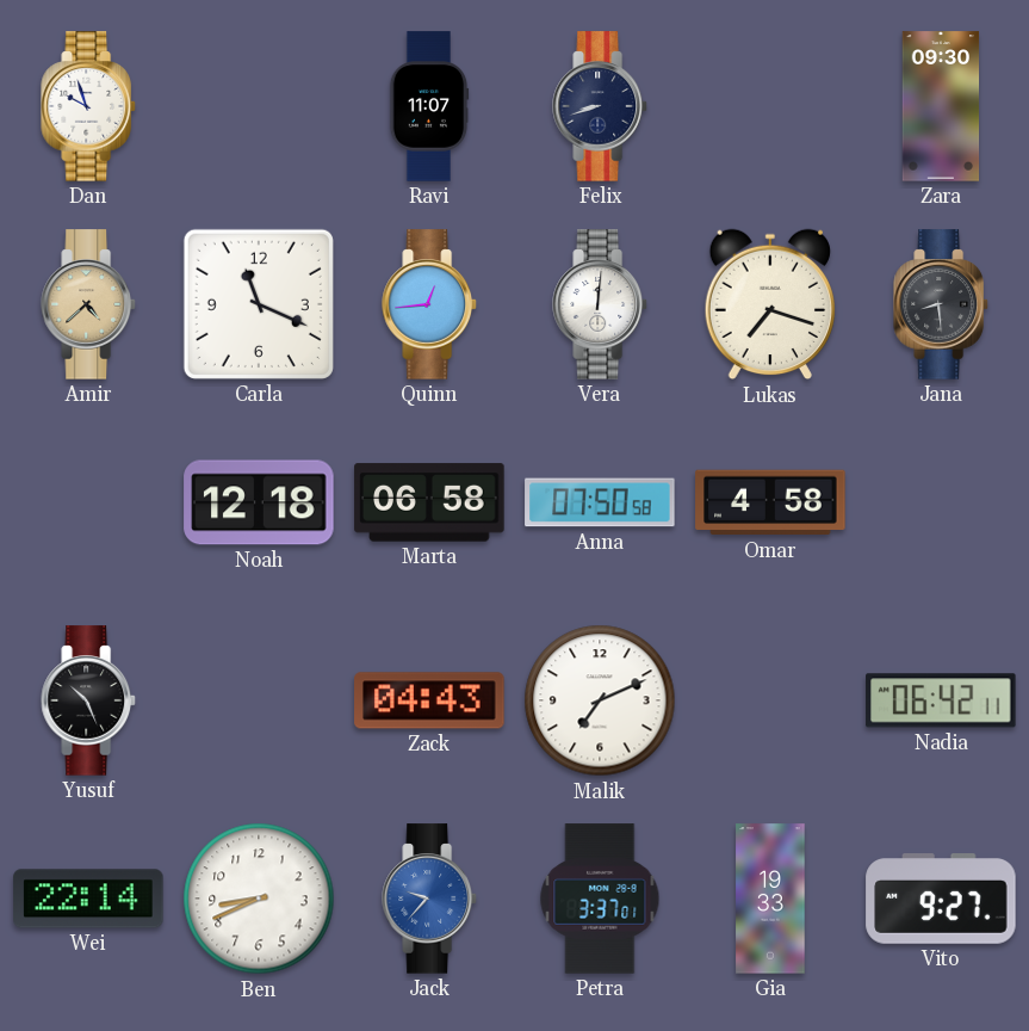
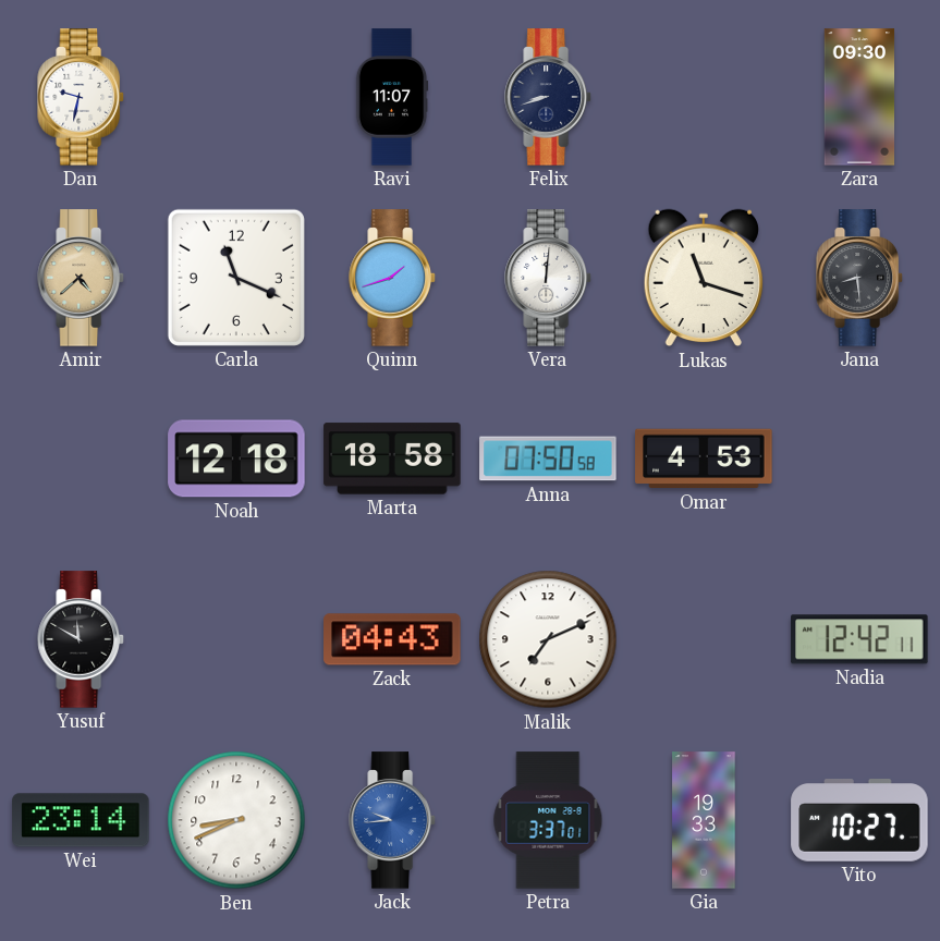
Dan: 9:57 -> 9:32
Quinn: 12:44 -> 1:42
Lukas: 7:18 -> 11:18
Marta: 06:58 -> 18:58
Omar: 4:58 -> 4:53
Yusuf: 10:26 -> 11:50
Nadia: 06:42 -> 12:42
Wei: 22:14 -> 23:14
Jack: 9:37 -> 9:44
Vito: 9:27 -> 10:27
